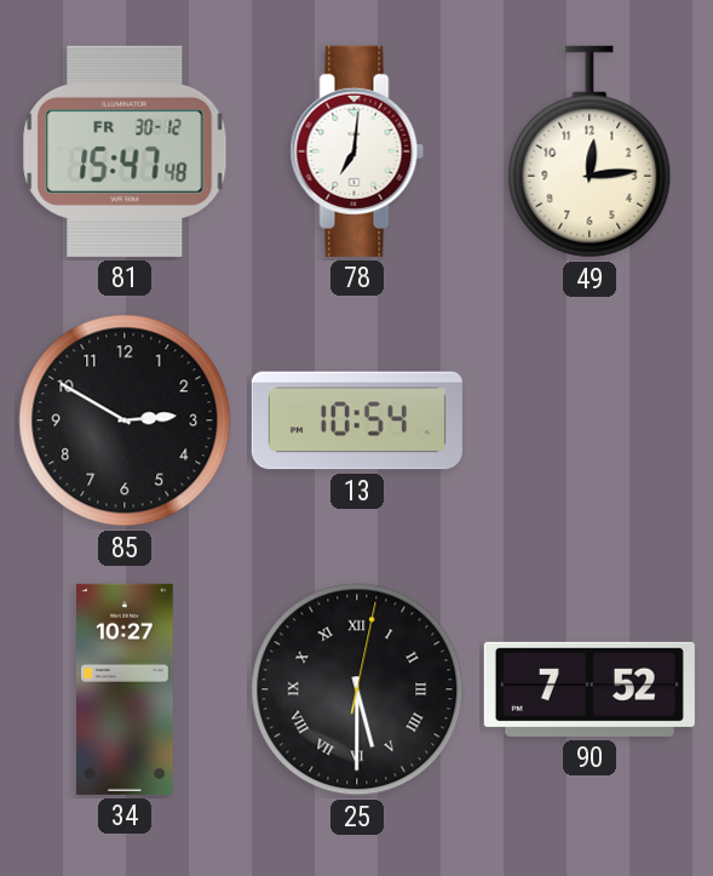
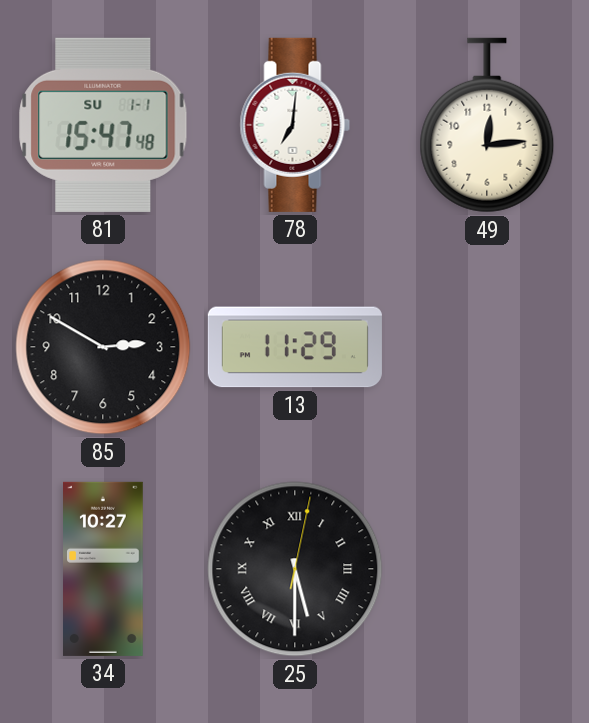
81 date: FR 30-12 -> SU 1-1
13: 10:54 -> 11:29
90: 7:52 -> none
